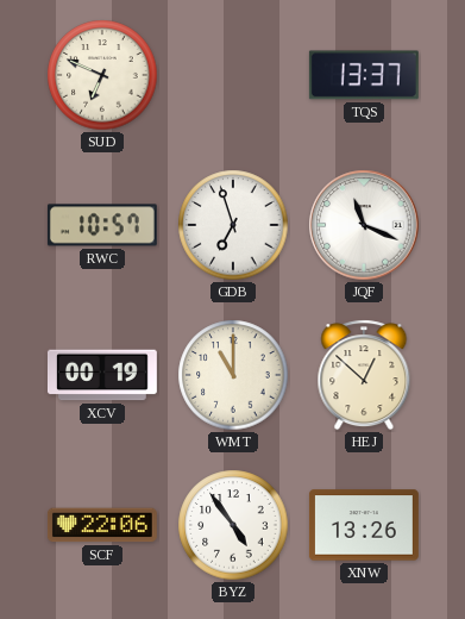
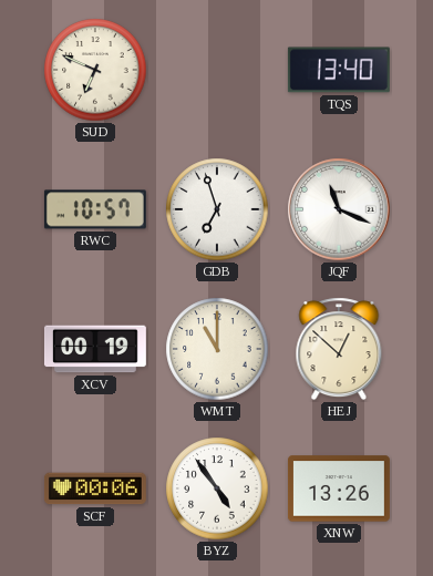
TQS: 13:37 -> 13:40
SCF: 22:06 -> 00:06
